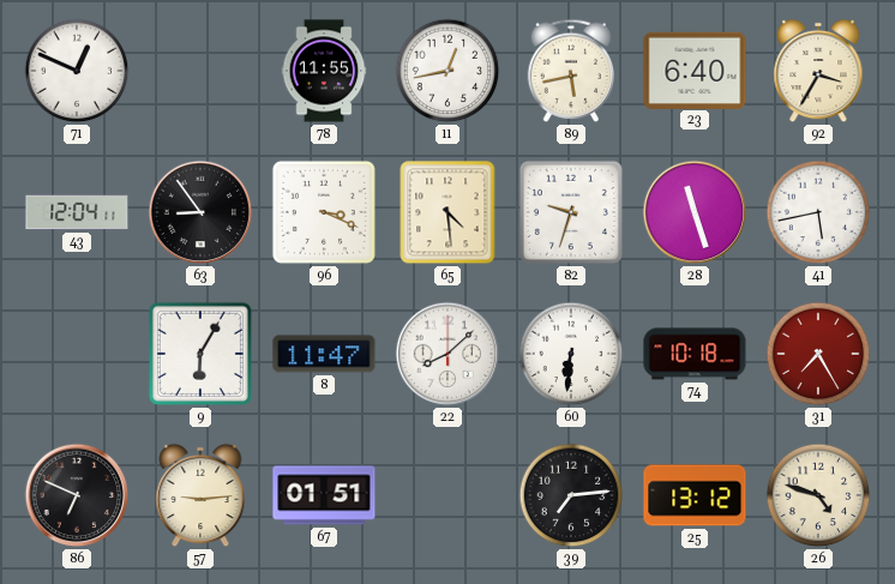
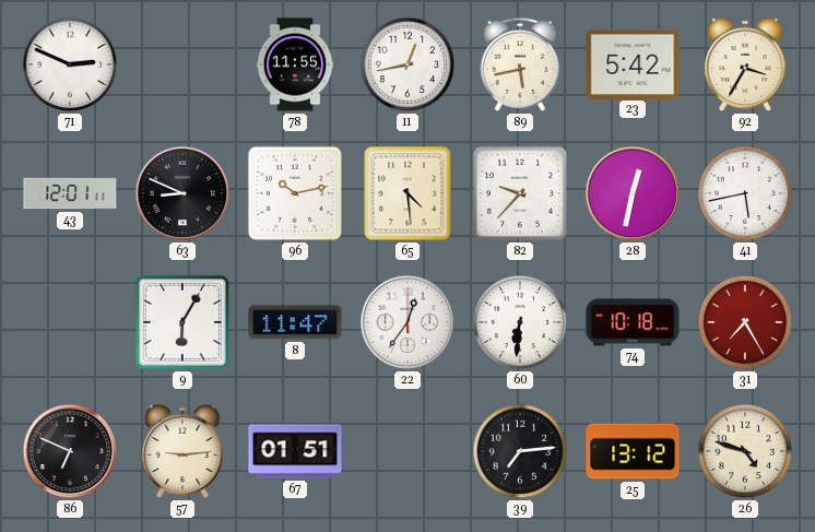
71: 12:49 -> 2:49
23: 6:40 -> 5:42
43: 12:04 -> 12:01
63: 8:54 -> 8:49
96: 3:19 -> 10:13
82: 9:33 -> 9:37
28: 11:27 -> 12:32
22: 8:08 -> 12:36
